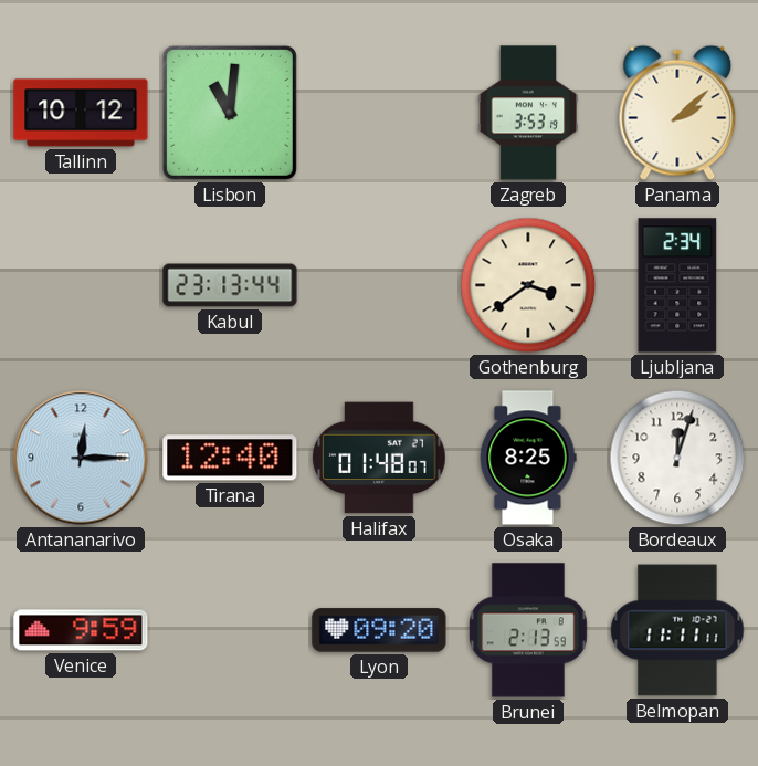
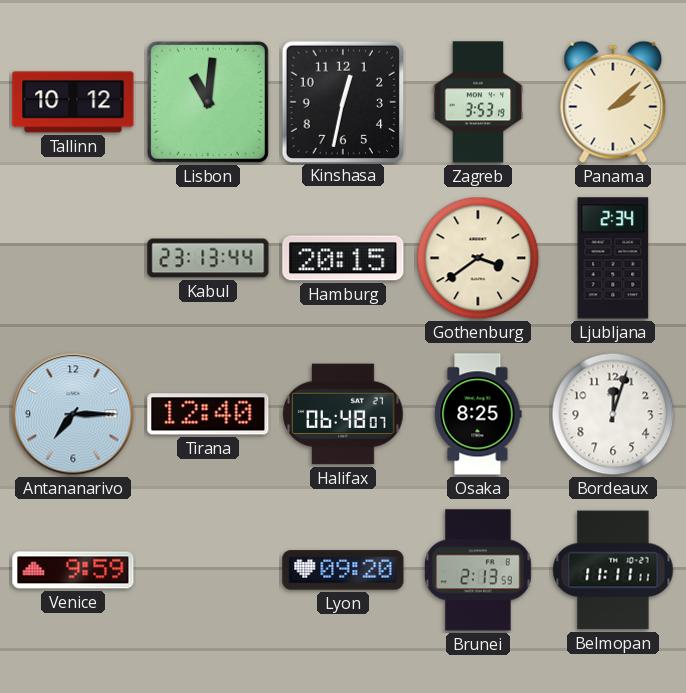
Kinshasa: none -> 12:32
Hamburg: none -> 20:15
Antananarivo: 12:15 -> 7:15
Halifax: 01:48 -> 06:48
